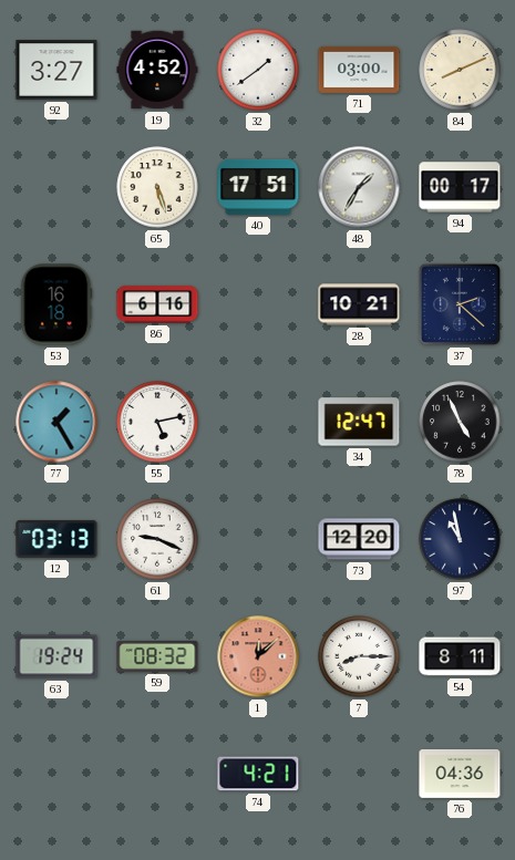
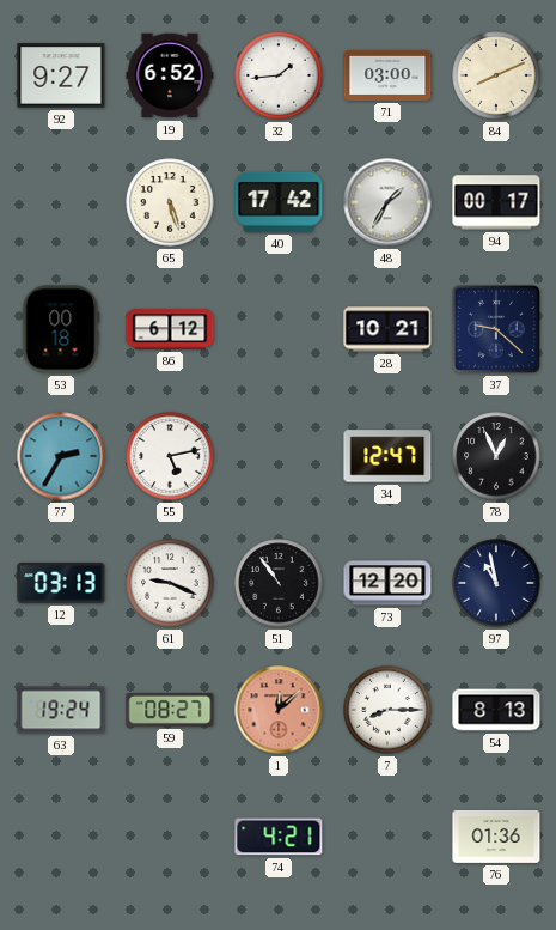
92: 3:27 -> 9:27
19: 4:52 -> 6:52
32: 1:39 -> 1:44
40: 17:51 -> 17:42
53: 16:18 -> 00:18
86: 6:16 -> 6:12
37: 2:22 -> 9:22
77: 1:25 -> 2:35
78: 4:56 -> 12:56
51: none -> 10:54
59: 08:32 -> 08:27
54: 8:11 -> 8:13
76: 04:36 -> 01:36
